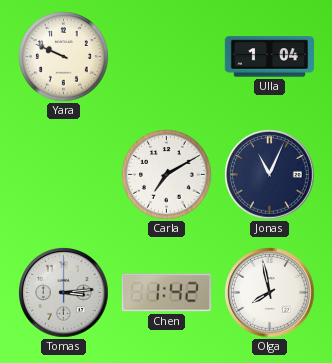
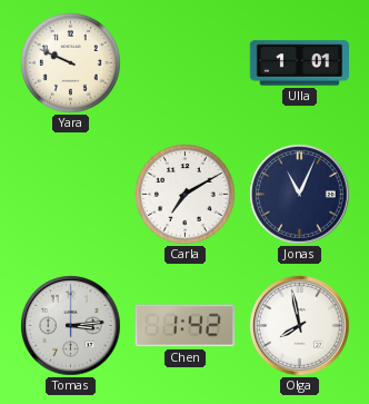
Ulla: 1:04 -> 1:01
